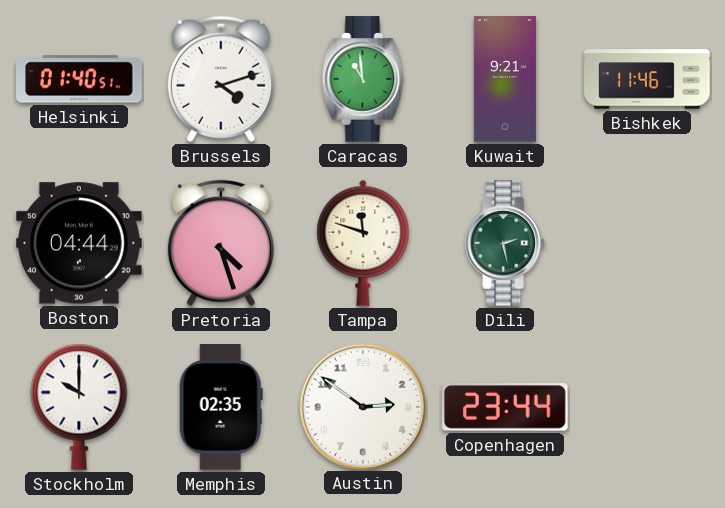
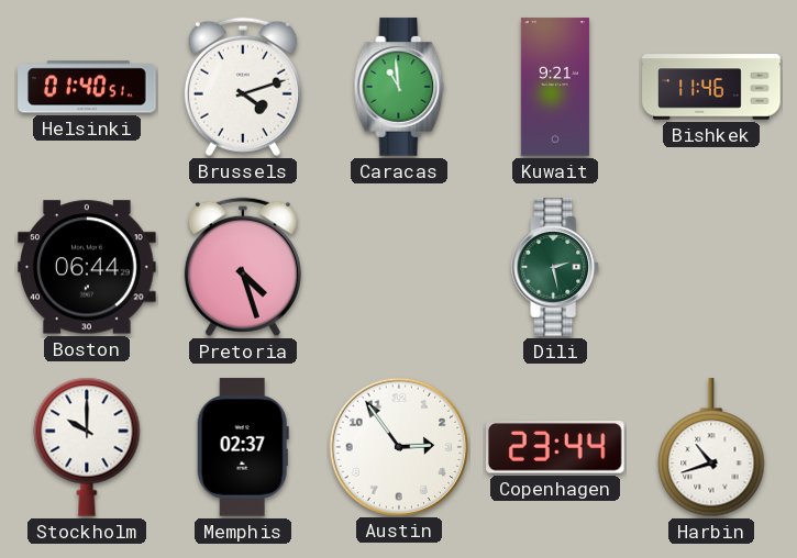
Boston: 04:44 -> 06:44
Tampa: 11:48 -> none
Memphis: 02:35 -> 02:37
Austin: 2:51 -> 2:54
Harbin: none -> 10:42
